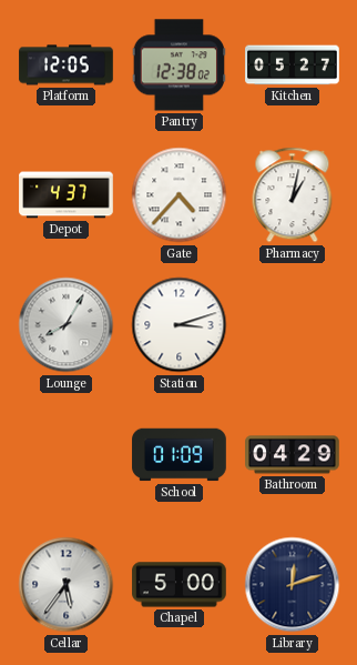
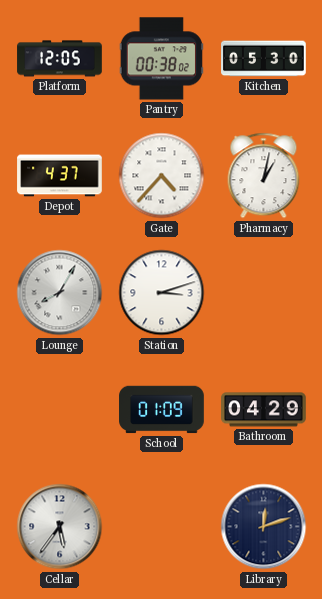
Pantry: 12:38 -> 00:38
Kitchen: 05:27 -> 05:30
Chapel: 5:00 -> none
